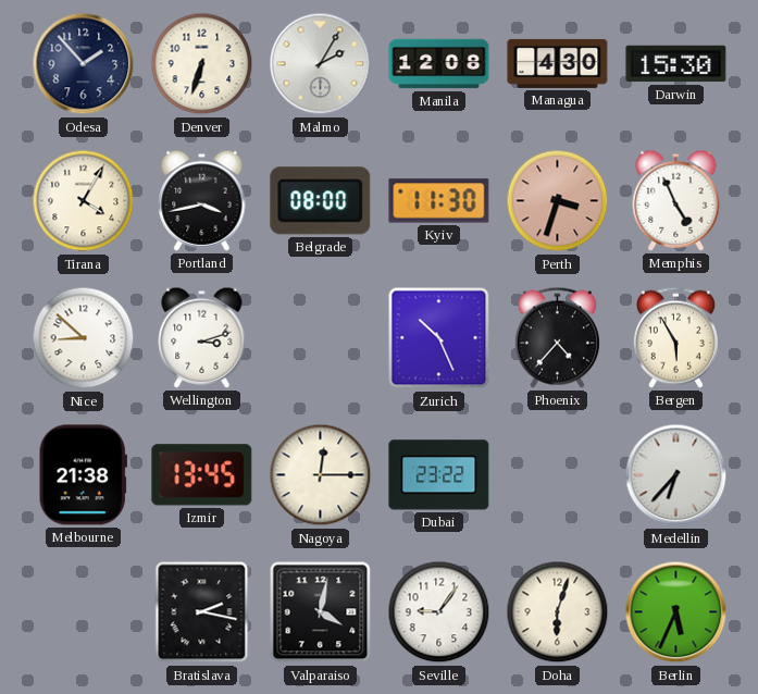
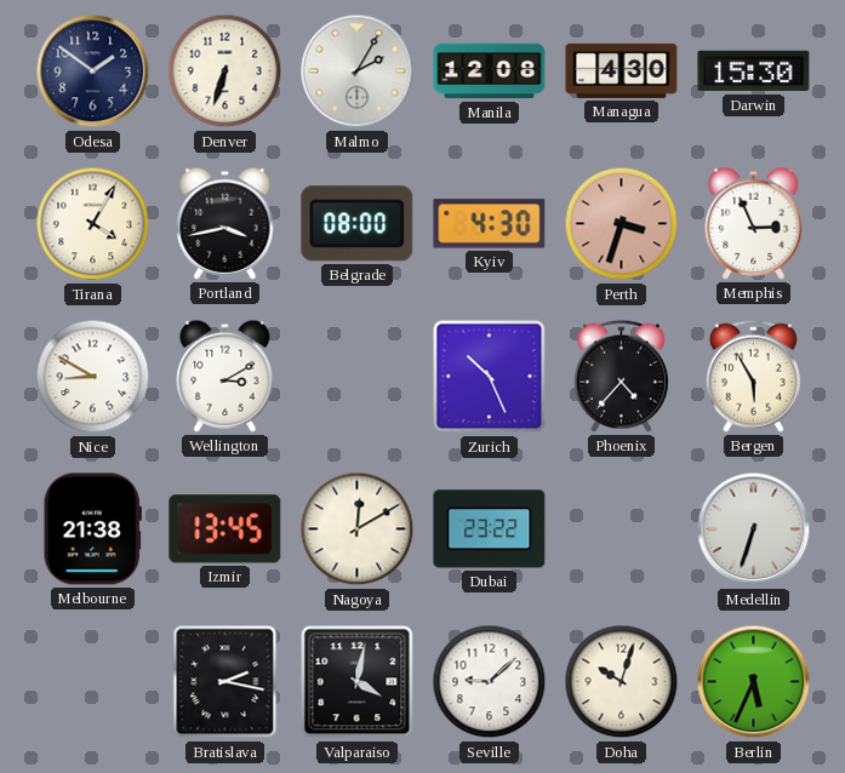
Odesa: 1:53 -> 1:51
Kyiv: 11:30 -> 4:30
Memphis: 4:56 -> 2:56
Nice: 8:52 -> 8:50
Wellington: 3:12 -> 3:10
Nagoya: 12:15 -> 12:10
Medellin: 6:37 -> 6:33
Seville: 9:06 -> 9:08
Doha: 6:03 -> 10:03
